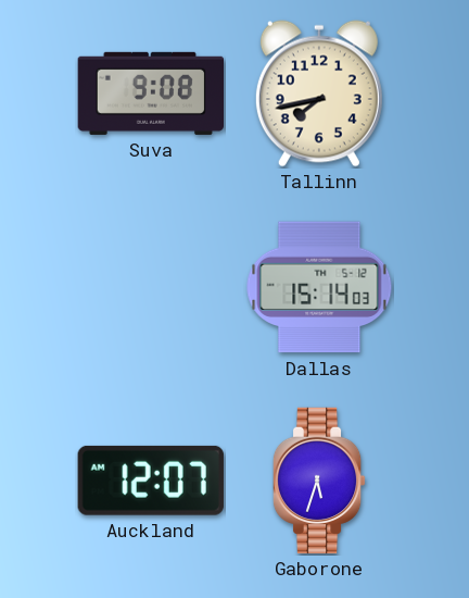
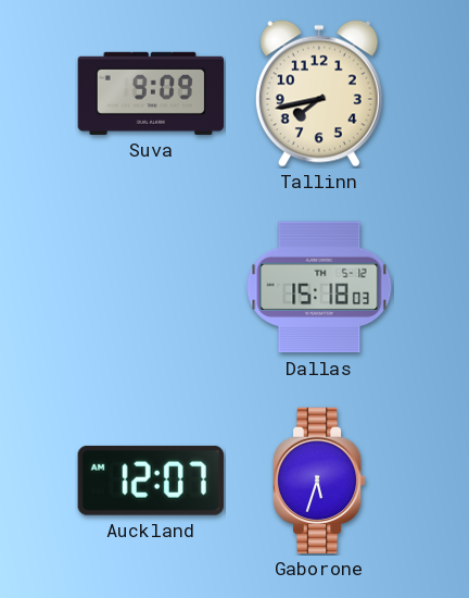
Suva: 9:08 -> 9:09
Dallas: 15:14 -> 15:18
